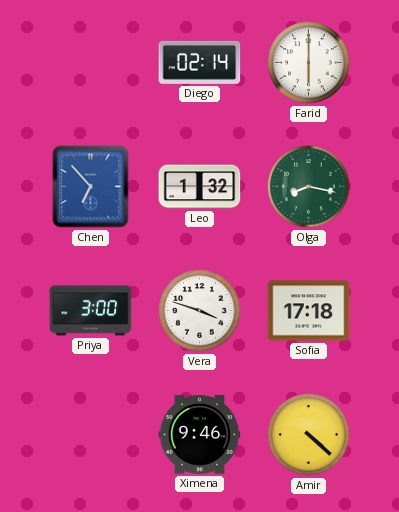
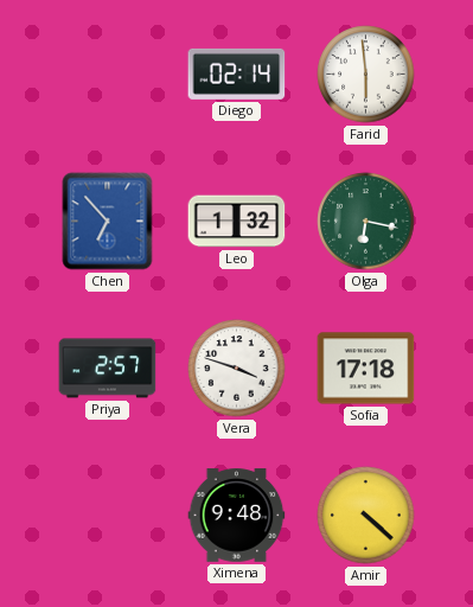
Farid: 6:00 -> 5:59
Olga: 8:17 -> 6:17
Priya: 3:00 -> 2:57
Ximena: 9:46 -> 9:48
